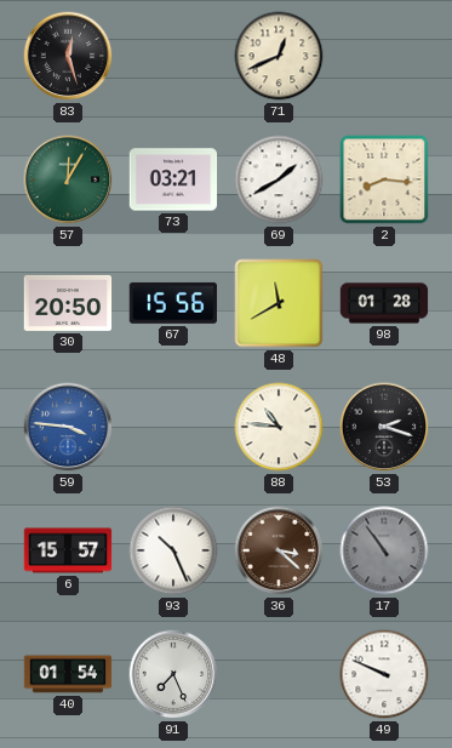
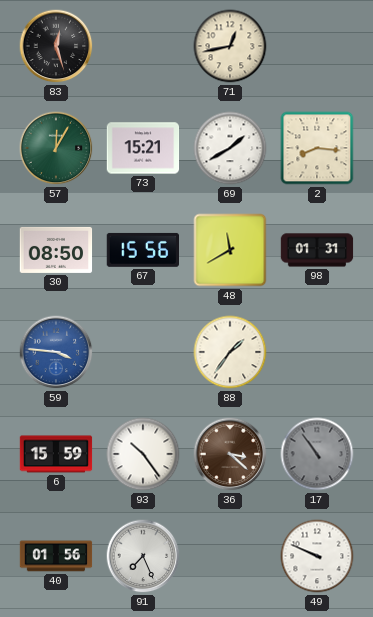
71: 12:41 -> 12:43
73: 03:21 -> 15:21
30: 20:50 -> 08:50
98: 01:28 -> 01:31
88: 10:46 -> 1:36
53: 2:18 -> none
6: 15:57 -> 15:59
93: 10:26 -> 10:24
40: 01:54 -> 01:56
